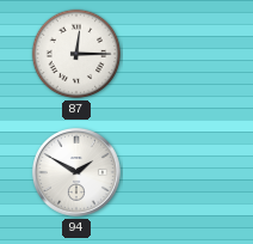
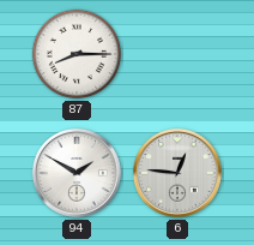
87: 12:15 -> 8:15
6: none -> 12:46
